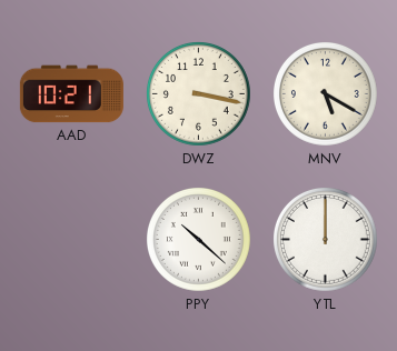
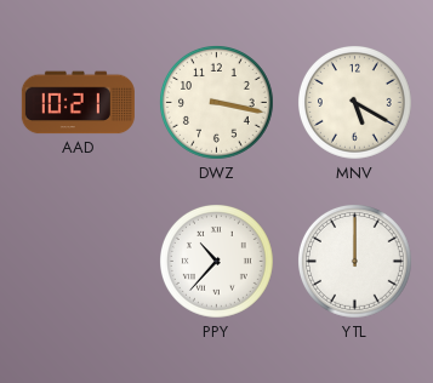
PPY: 10:22 -> 10:37
